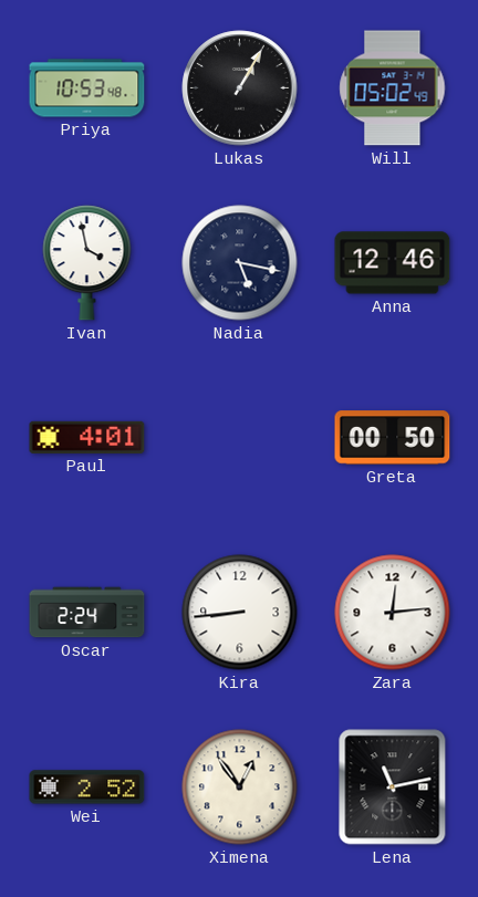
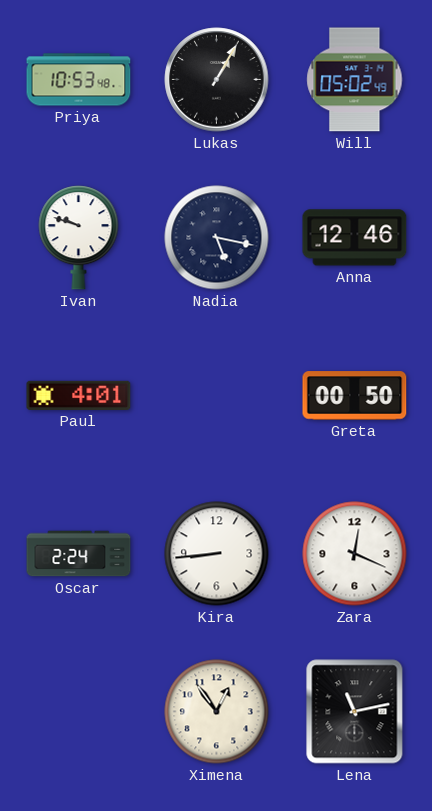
Ivan: 3:58 -> 9:48
Zara: 12:14 -> 12:19
Wei: 2:52 -> none
